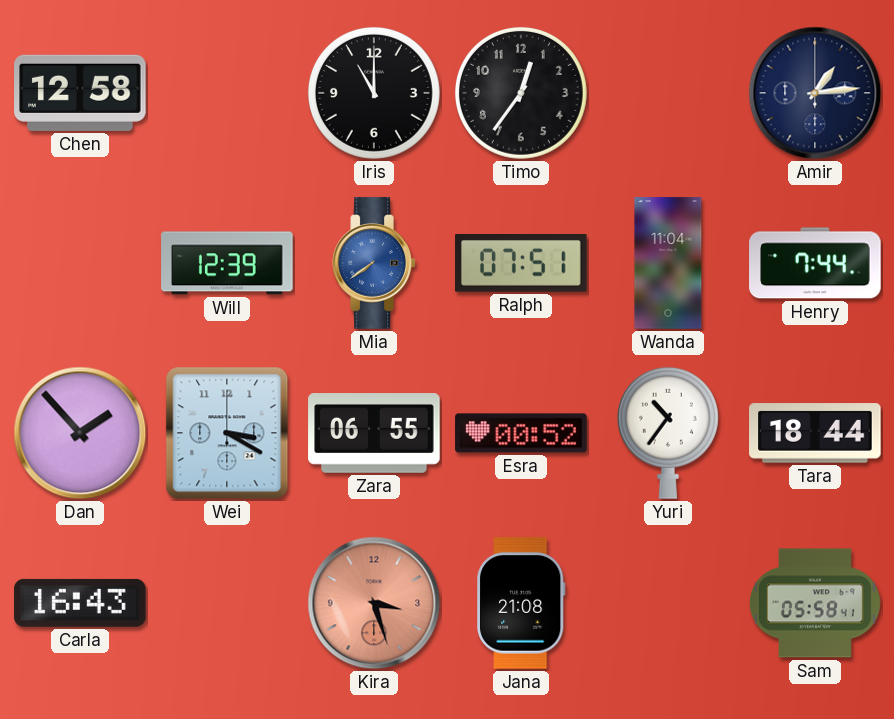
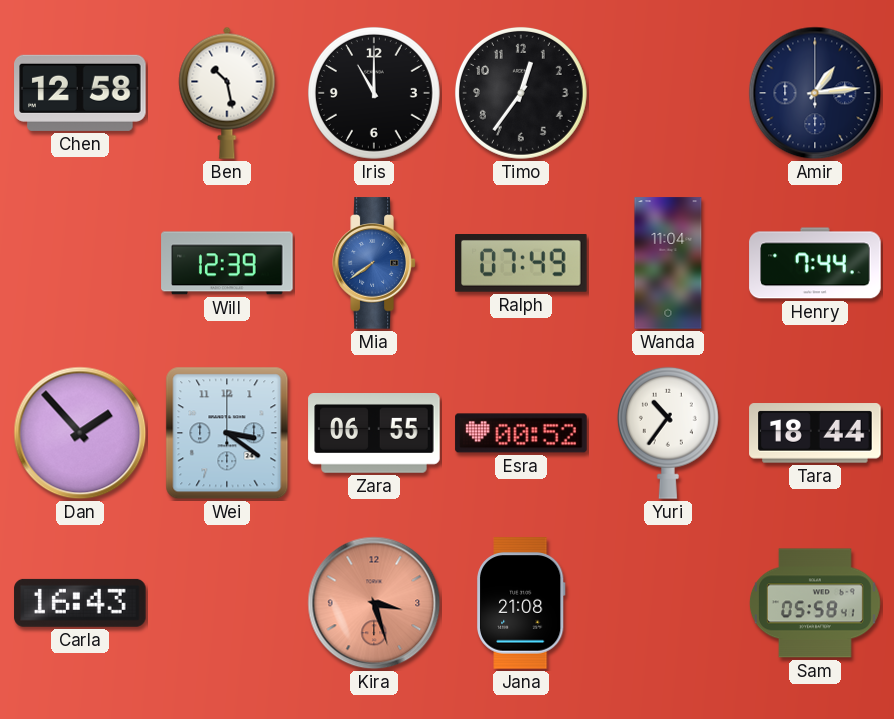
Ben: none -> 10:28
Ralph: 07:51 -> 07:49
Wei: 3:20 -> 3:21
